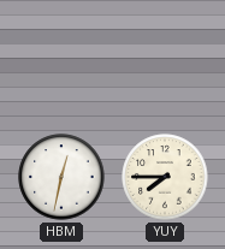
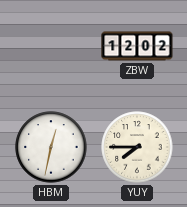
ZBW: none -> 12:02
